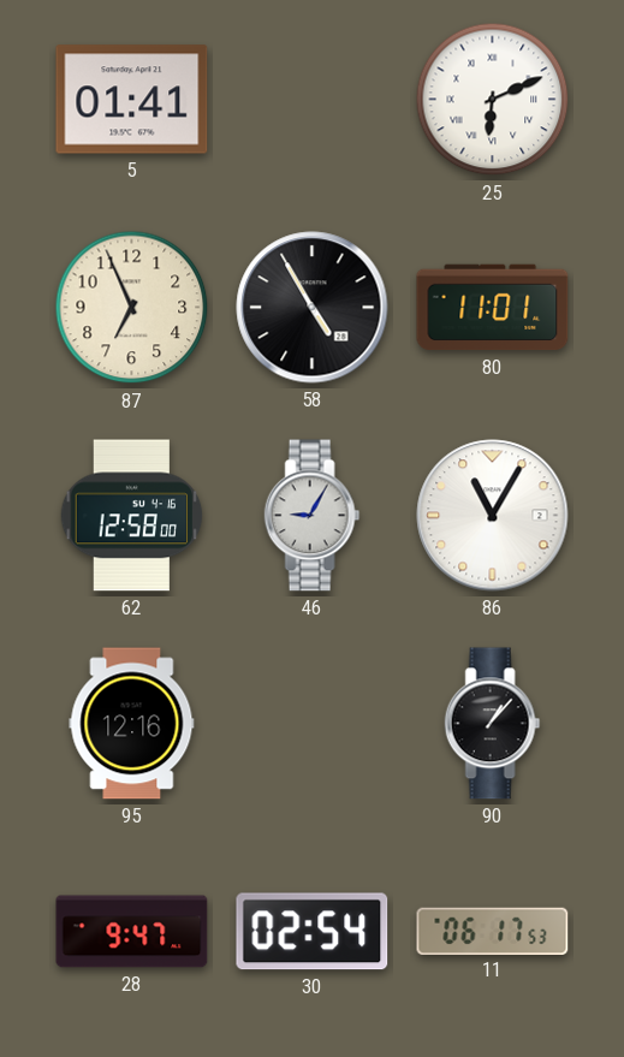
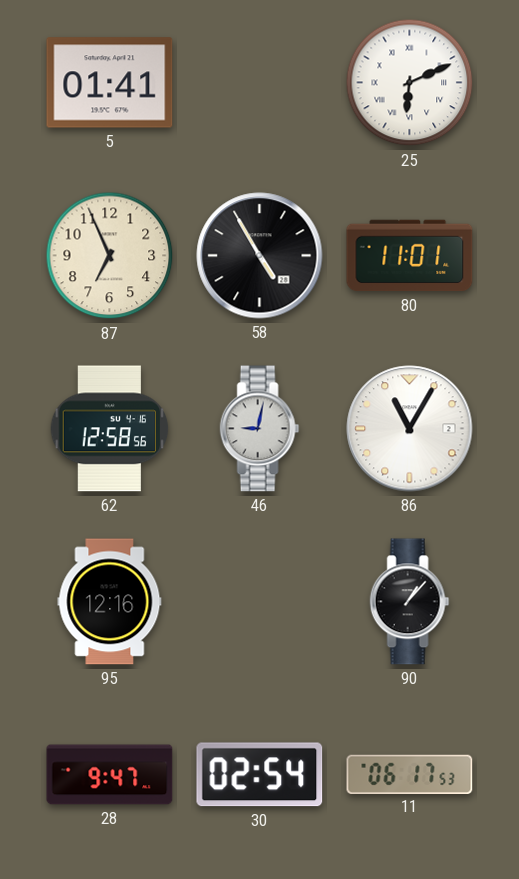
62: 12:58:00 -> 12:58:56
46: 9:05 -> 9:02
